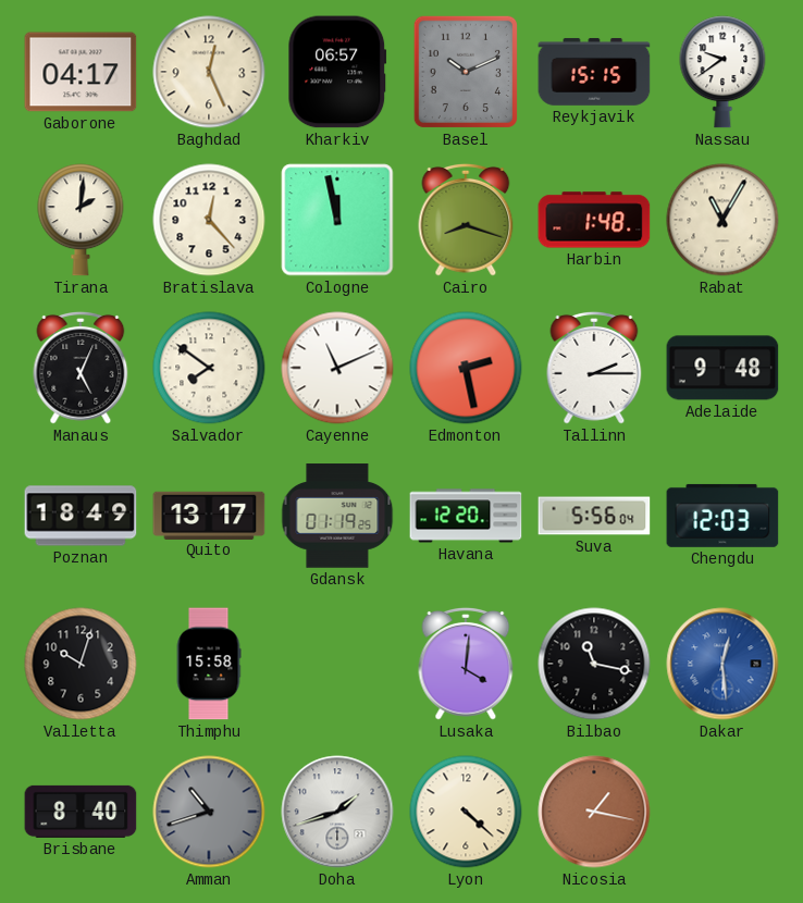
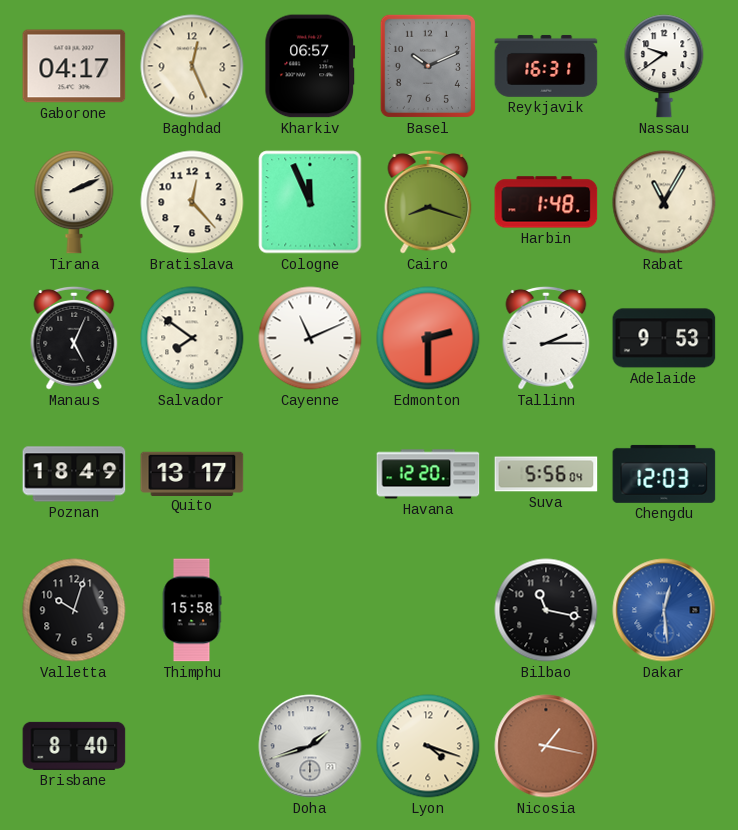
Reykjavik: 15:15 -> 16:31
Tirana: 2:01 -> 2:11
Cologne: 11:58 -> 11:56
Edmonton: 2:28 -> 2:30
Adelaide: 9:48 -> 9:53
Gdansk: 01:19 -> none
Lusaka: 4:01 -> none
Amman: 10:42 -> none
Lyon: 4:22 -> 4:18
